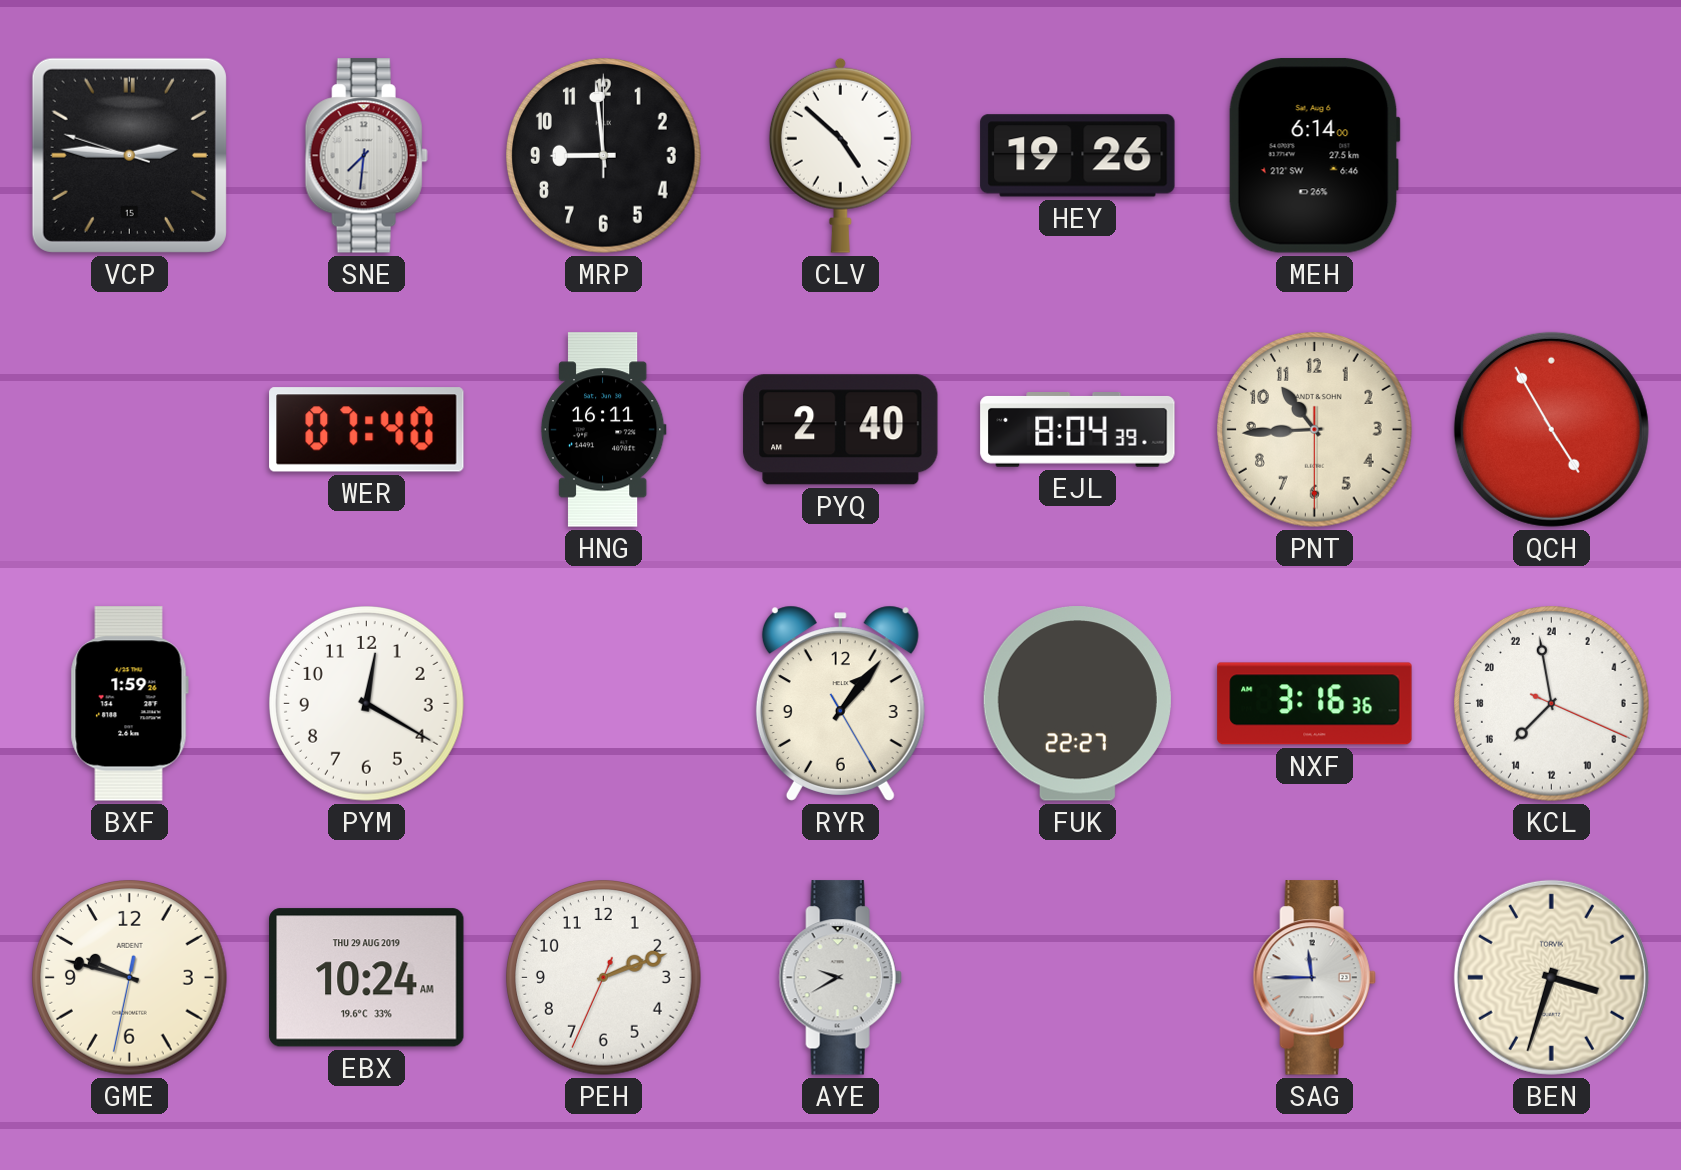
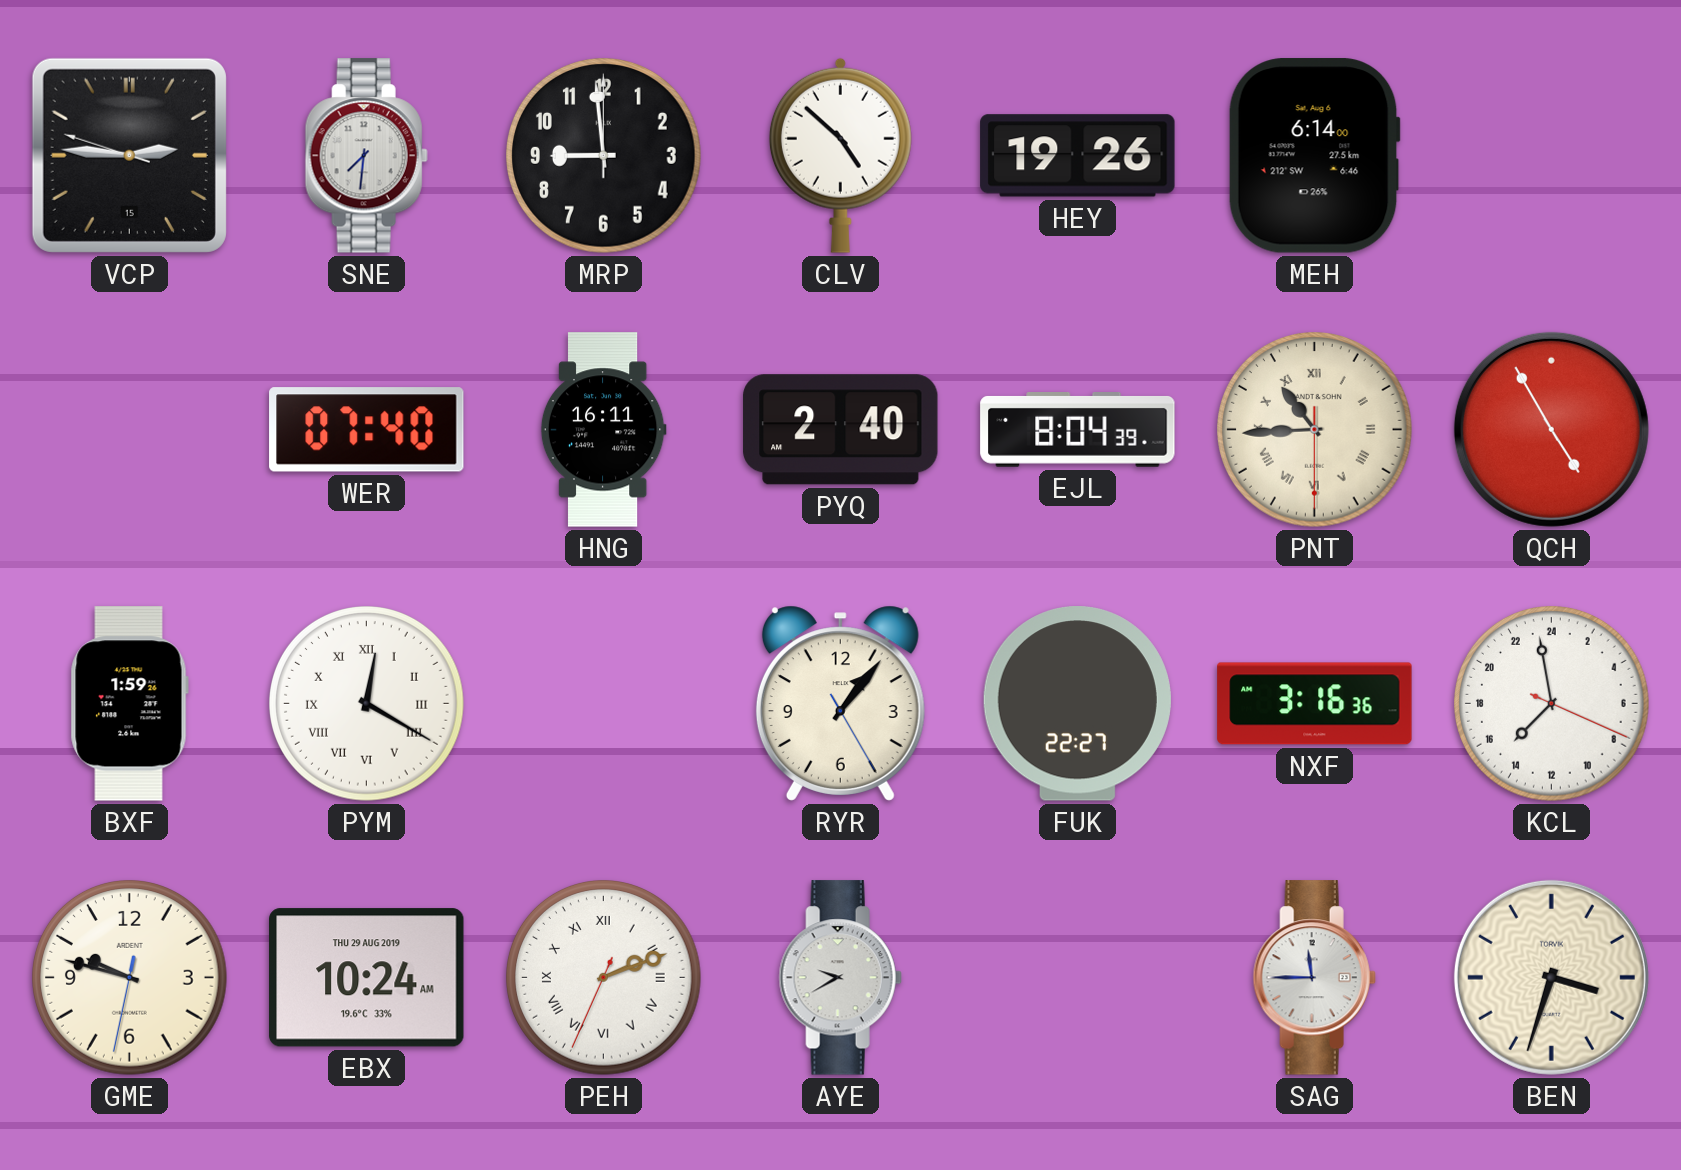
PNT numerals: Arabic -> Roman
PYM numerals: Arabic -> Roman
PEH numerals: Arabic -> Roman
